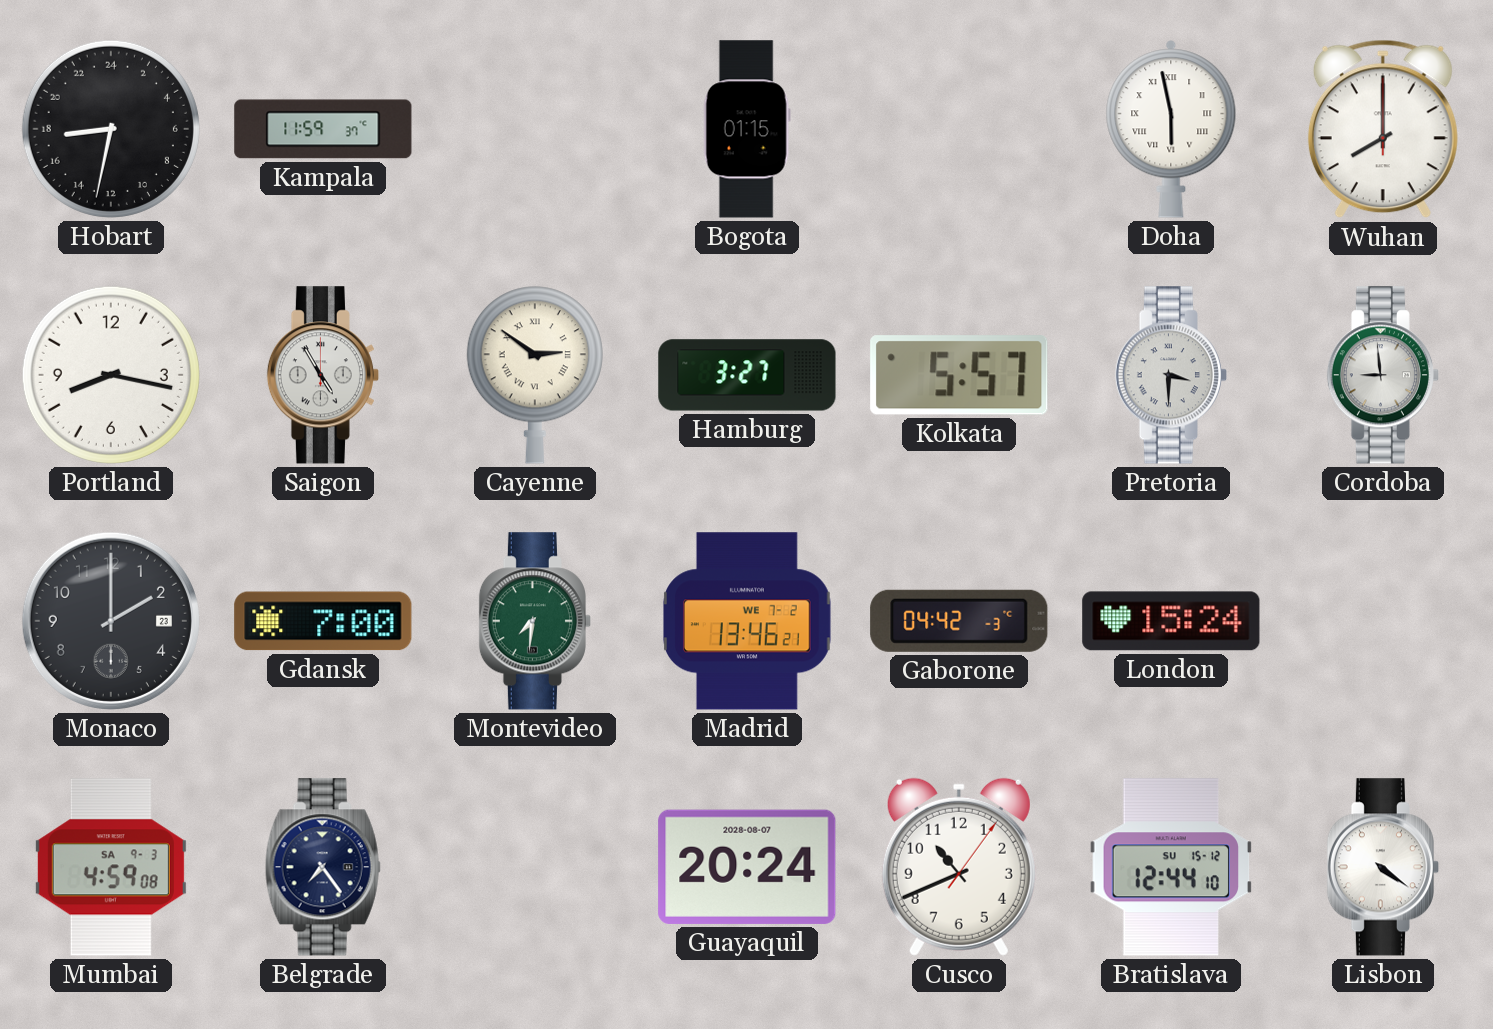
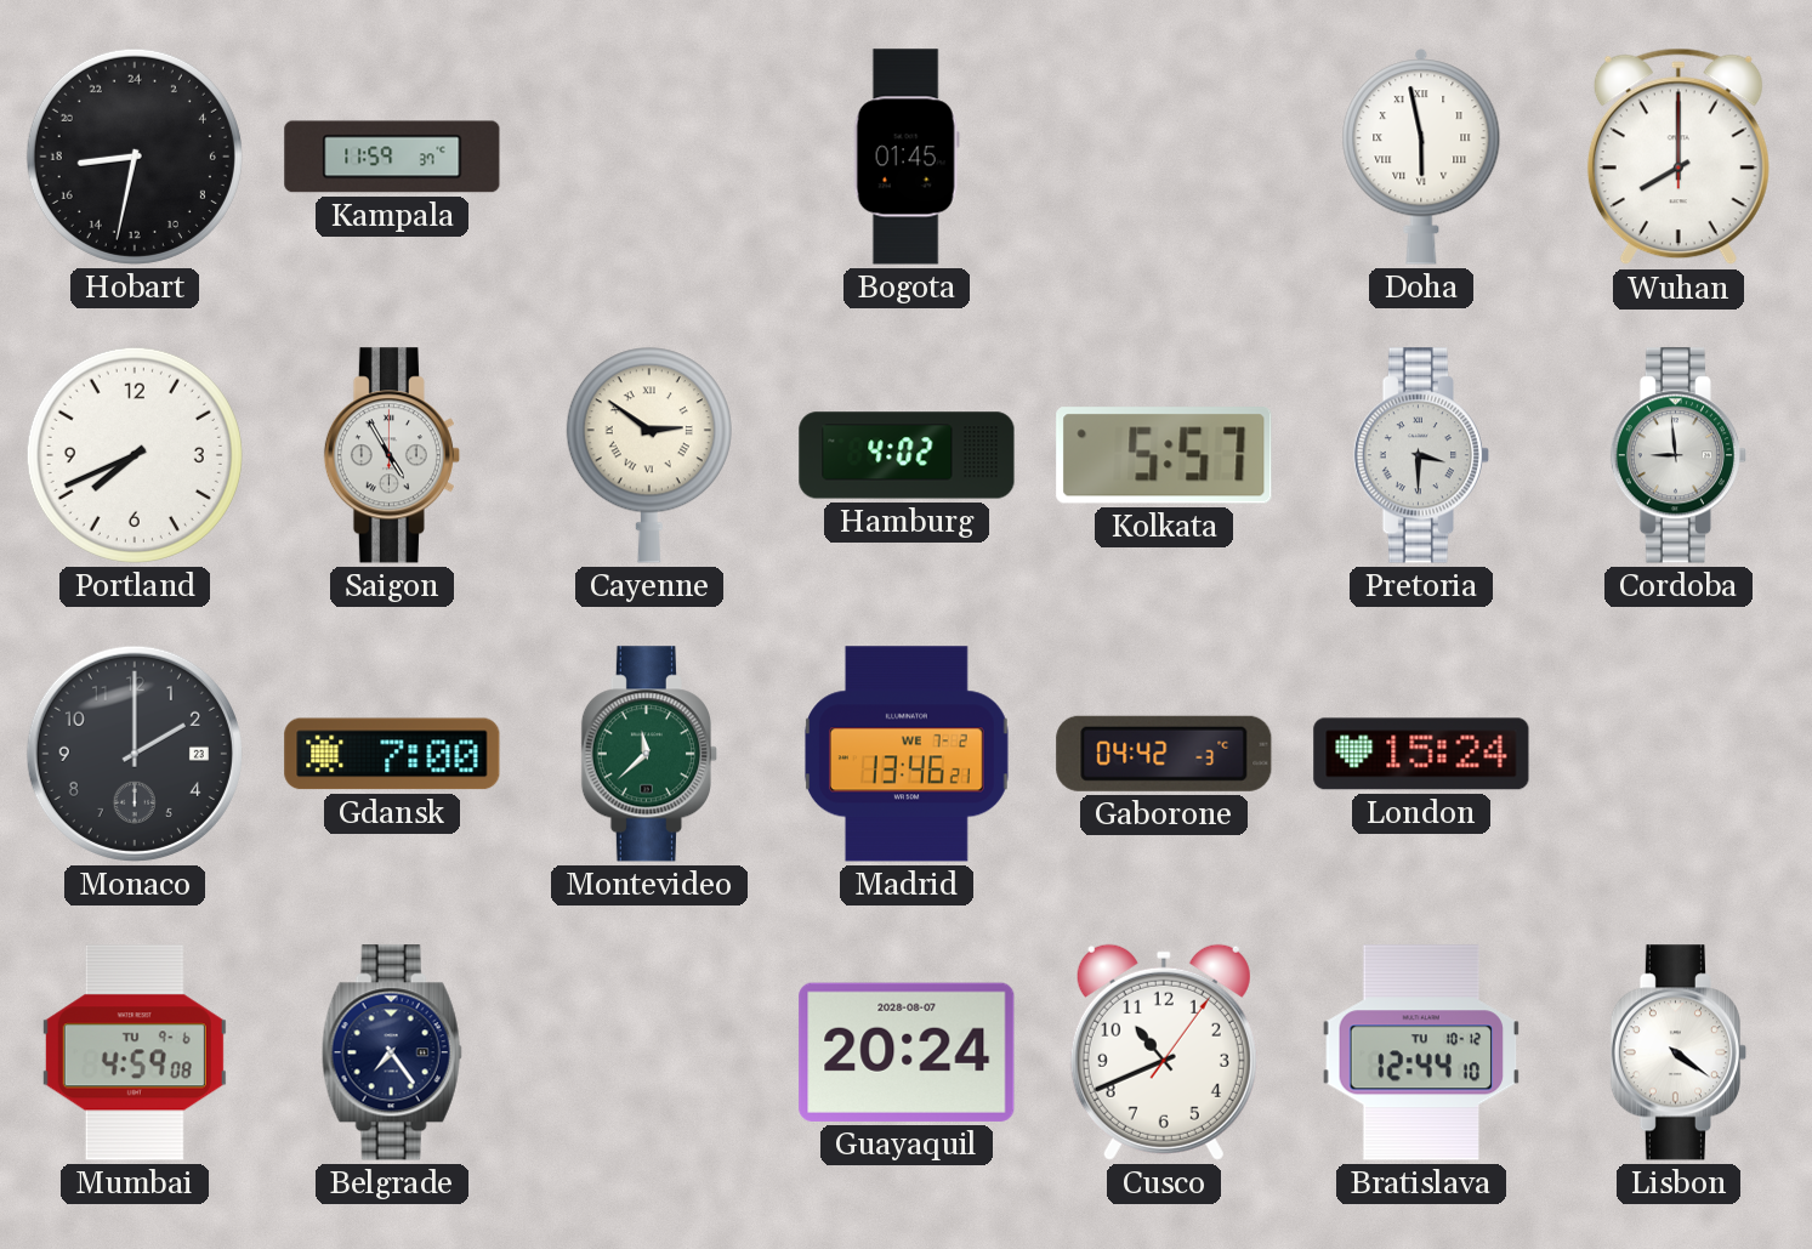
Bogota: 01:15 -> 01:45
Portland: 8:17 -> 7:41
Hamburg: 3:27 -> 4:02
Montevideo: 7:31 -> 11:38
Mumbai date: SA 9-3 -> TU 9-6
Bratislava date: SU 15-12 -> TU 10-12
